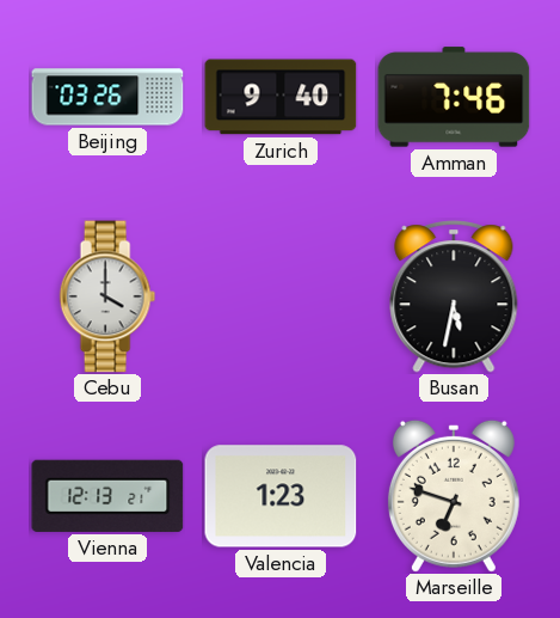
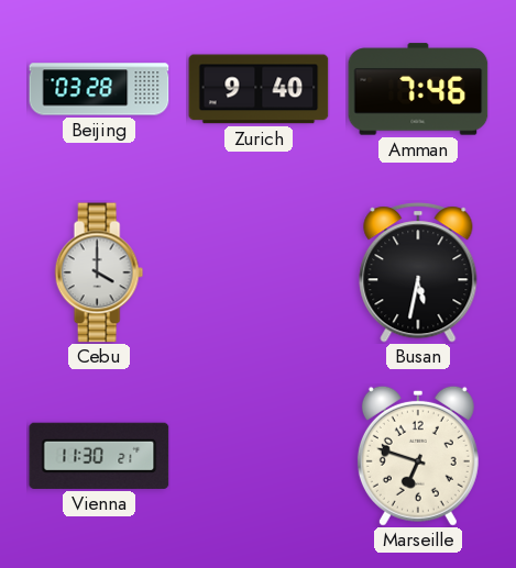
Beijing: 03:26 -> 03:28
Vienna: 12:13 -> 11:30
Valencia: 1:23 -> none
